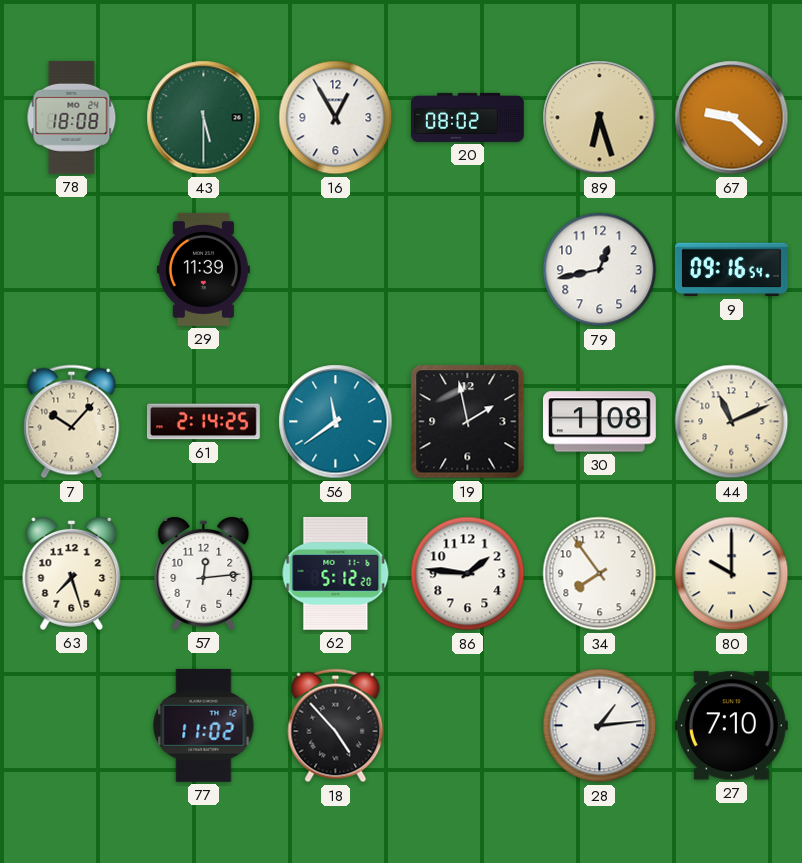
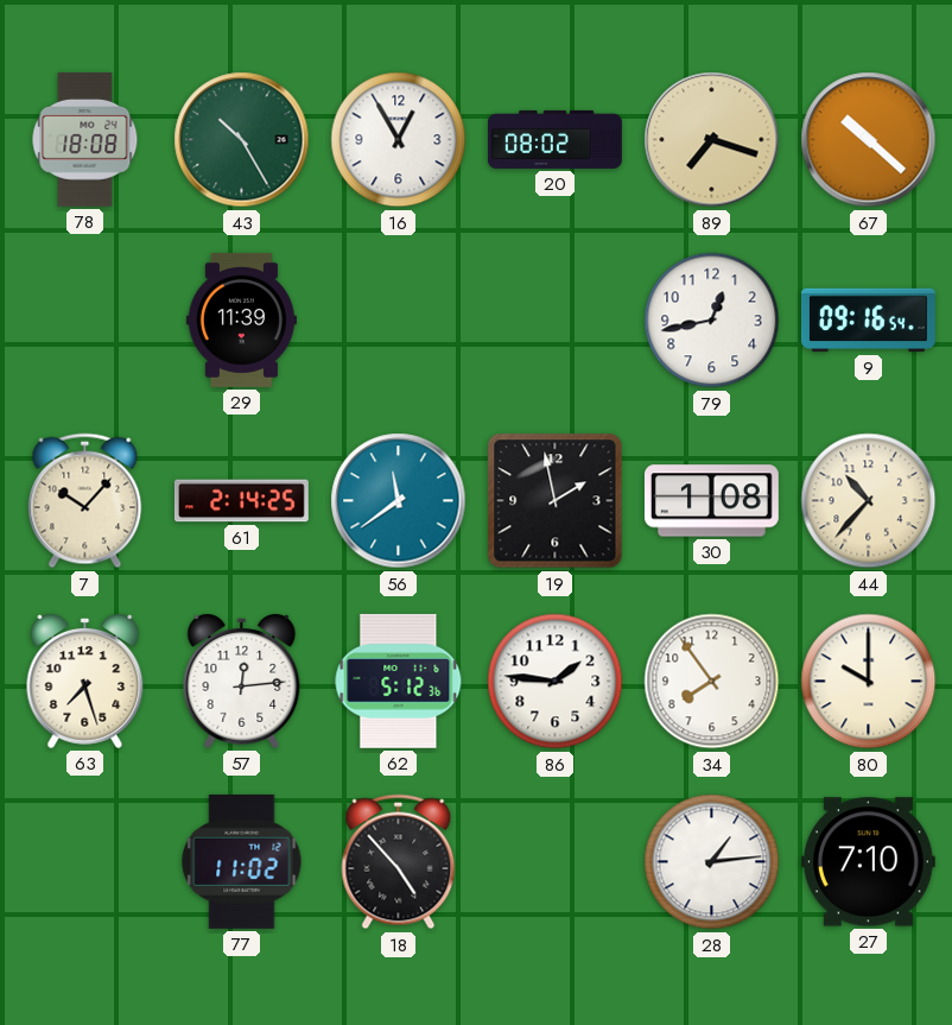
43: 5:30 -> 10:25
89: 6:27 -> 7:18
67: 9:22 -> 10:22
44: 11:11 -> 10:37
62: 5:12:20 -> 5:12:36
